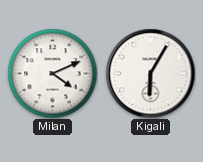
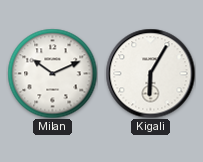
Milan: 4:11 -> 10:11
